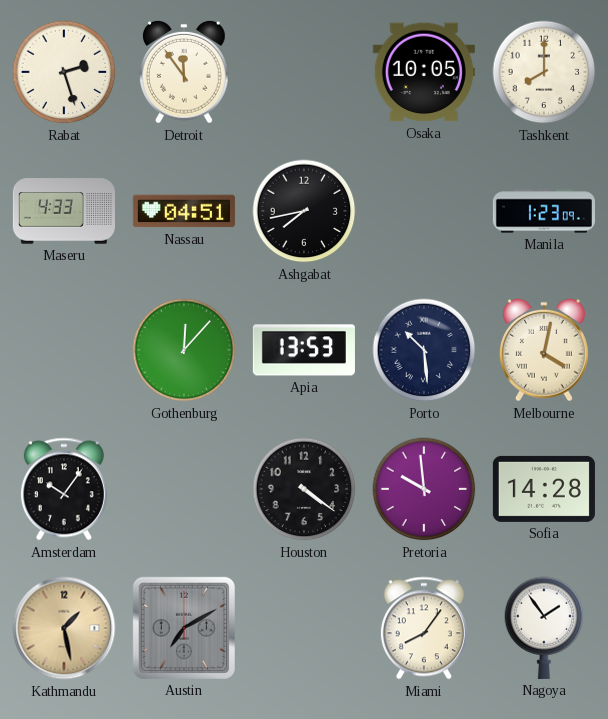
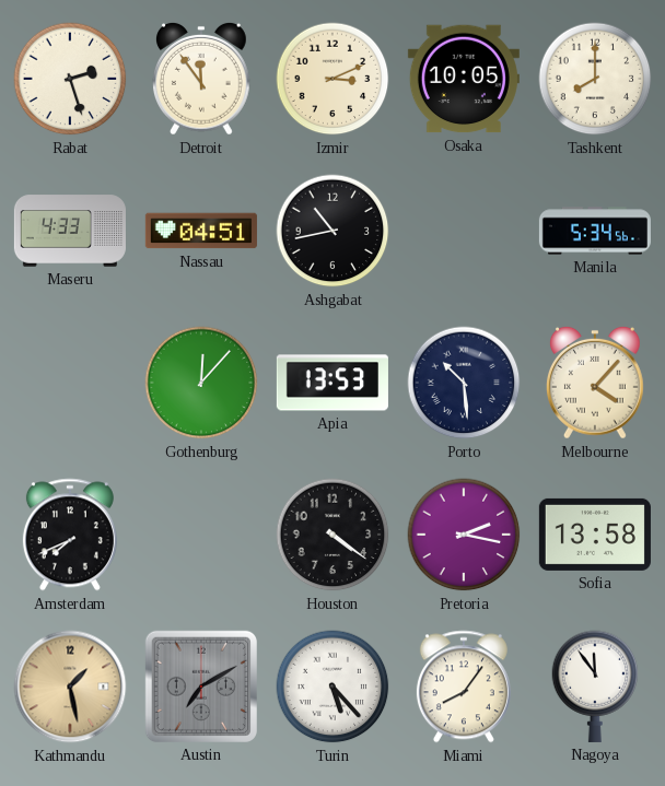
Izmir: none -> 3:11
Ashgabat: 7:43 -> 10:43
Manila: 1:23 -> 5:34
Melbourne: 4:02 -> 4:07
Amsterdam: 10:06 -> 7:41
Pretoria: 9:59 -> 2:17
Sofia: 14:28 -> 13:58
Turin: none -> 5:23
Nagoya: 1:54 -> 11:54
